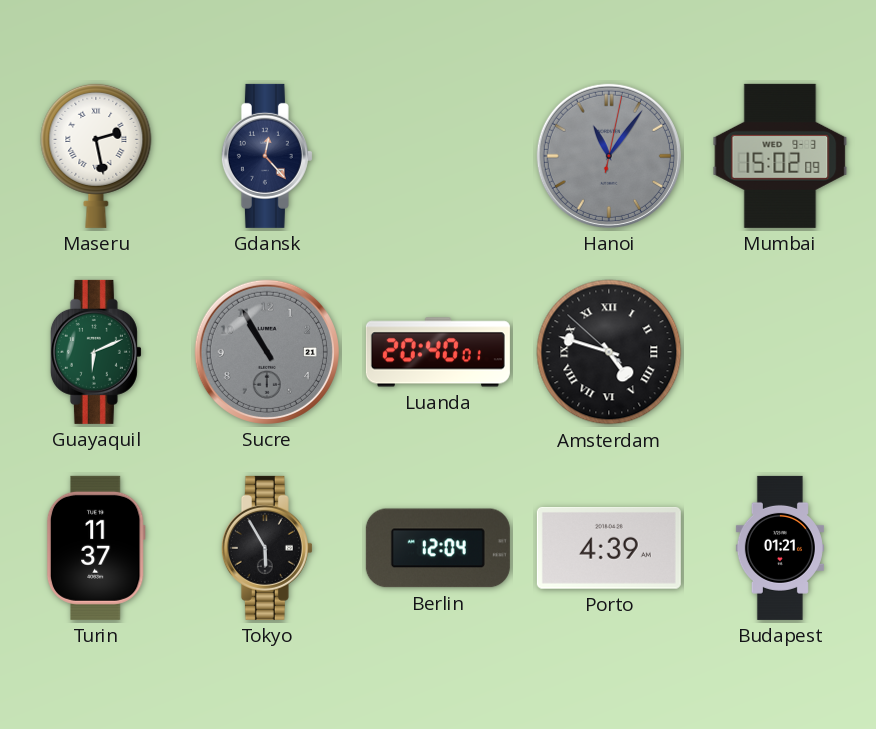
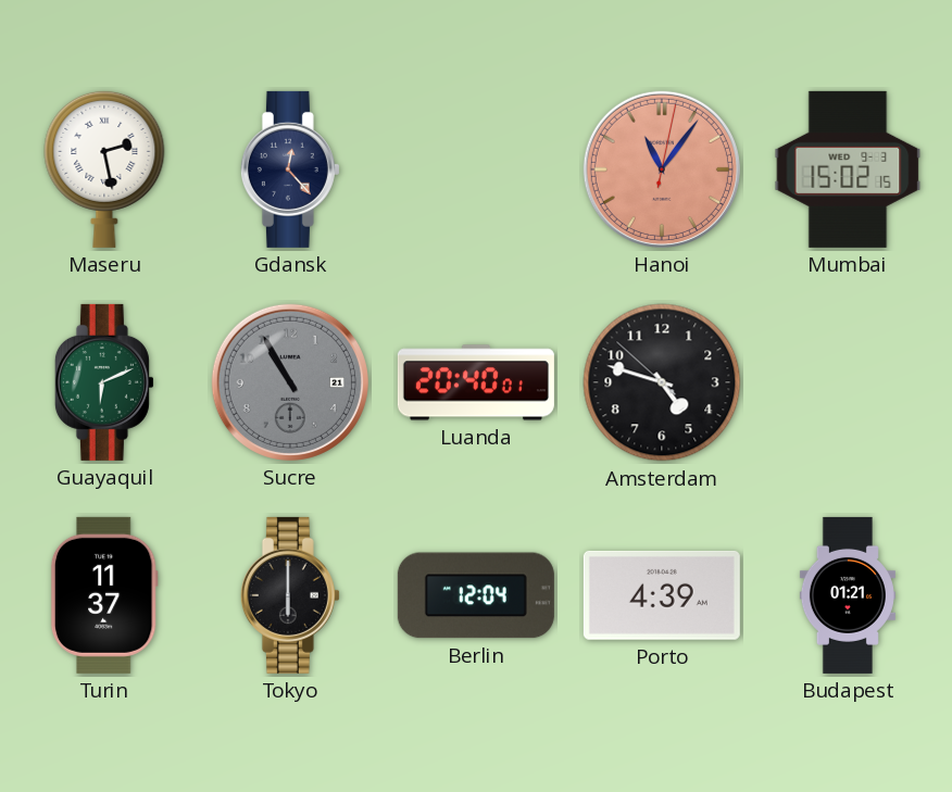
Hanoi dial: grey -> salmon
Mumbai: 15:02:09 -> 15:02:15
Amsterdam numerals: Roman -> Arabic
Tokyo: 5:55 -> 6:00
